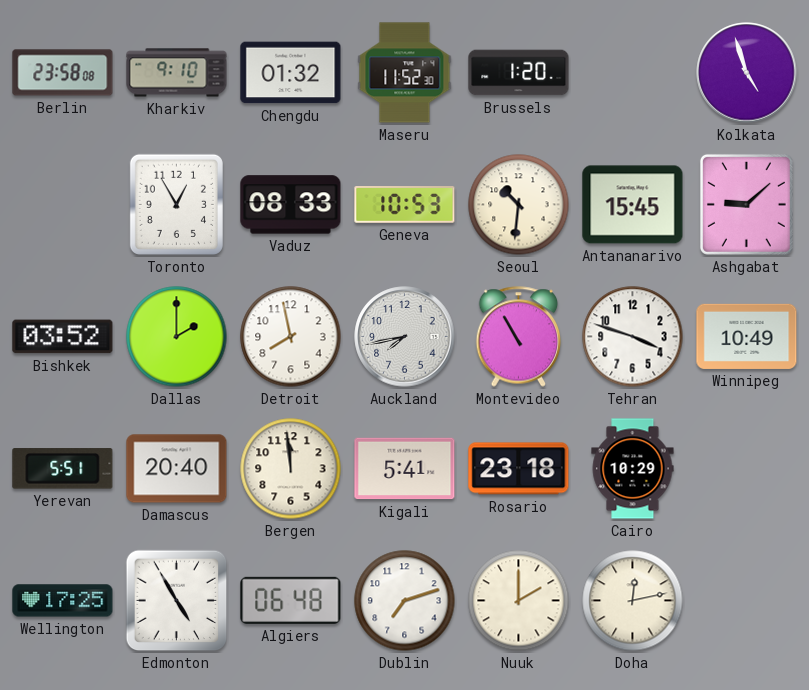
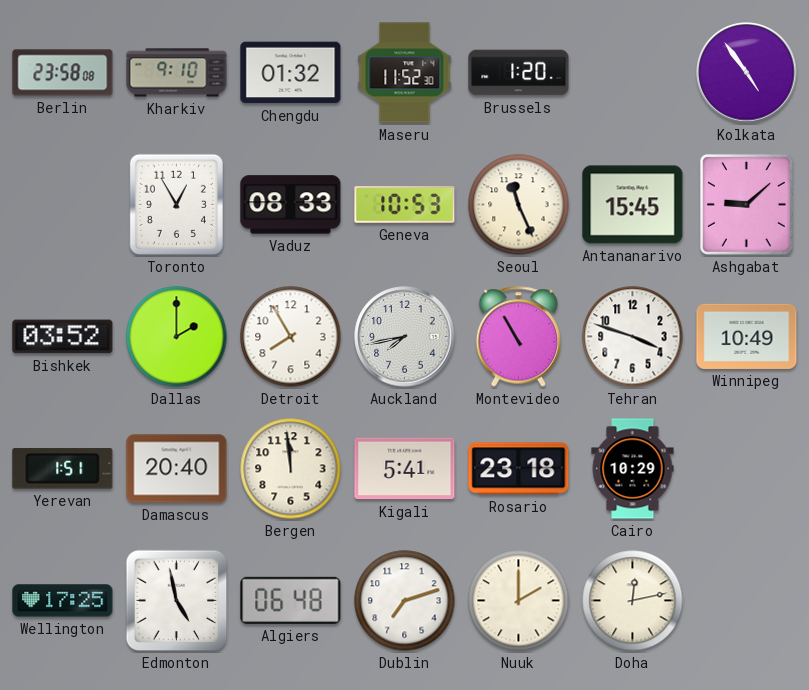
Kolkata: 4:57 -> 4:54
Seoul: 10:31 -> 11:26
Detroit: 7:58 -> 7:55
Yerevan: 5:51 -> 1:51
Edmonton: 4:55 -> 4:58
